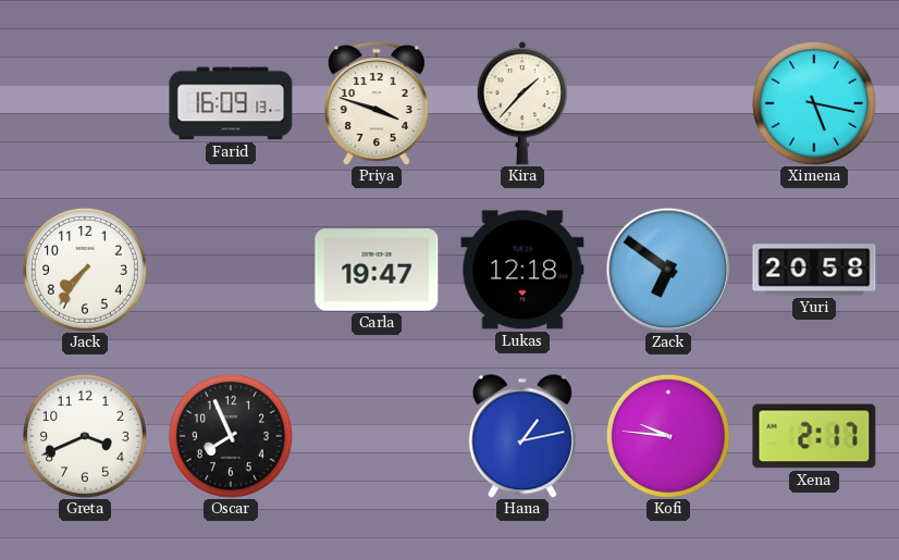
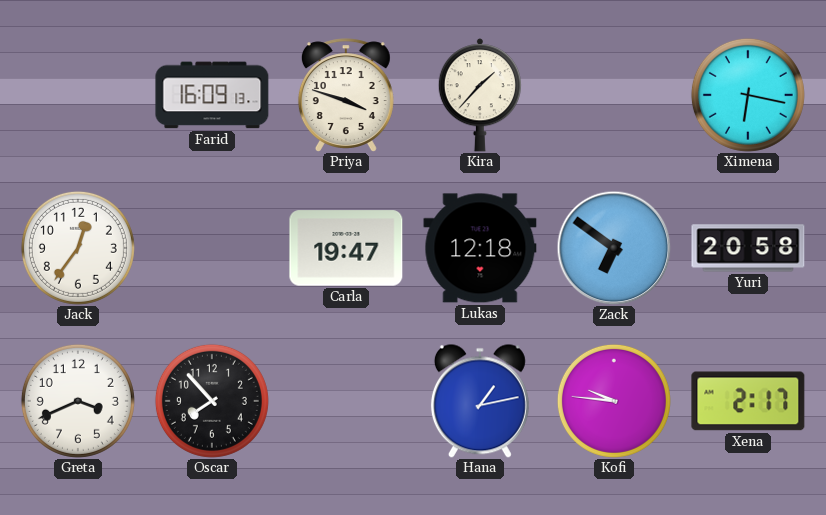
Ximena: 5:17 -> 6:17
Jack: 7:36 -> 12:36
Oscar: 7:56 -> 7:53
